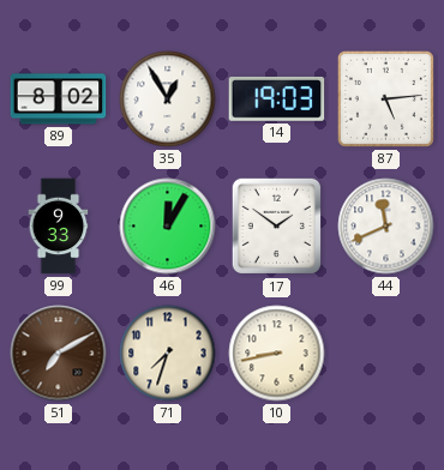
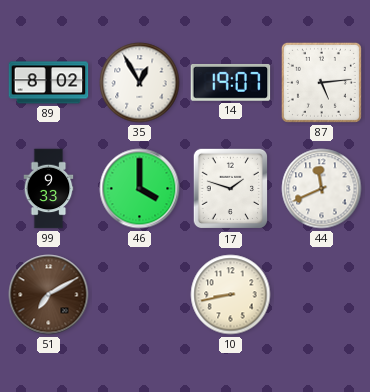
14: 19:03 -> 19:07
46: 12:05 -> 4:00
17: 1:51 -> 1:48
71: 7:33 -> none
